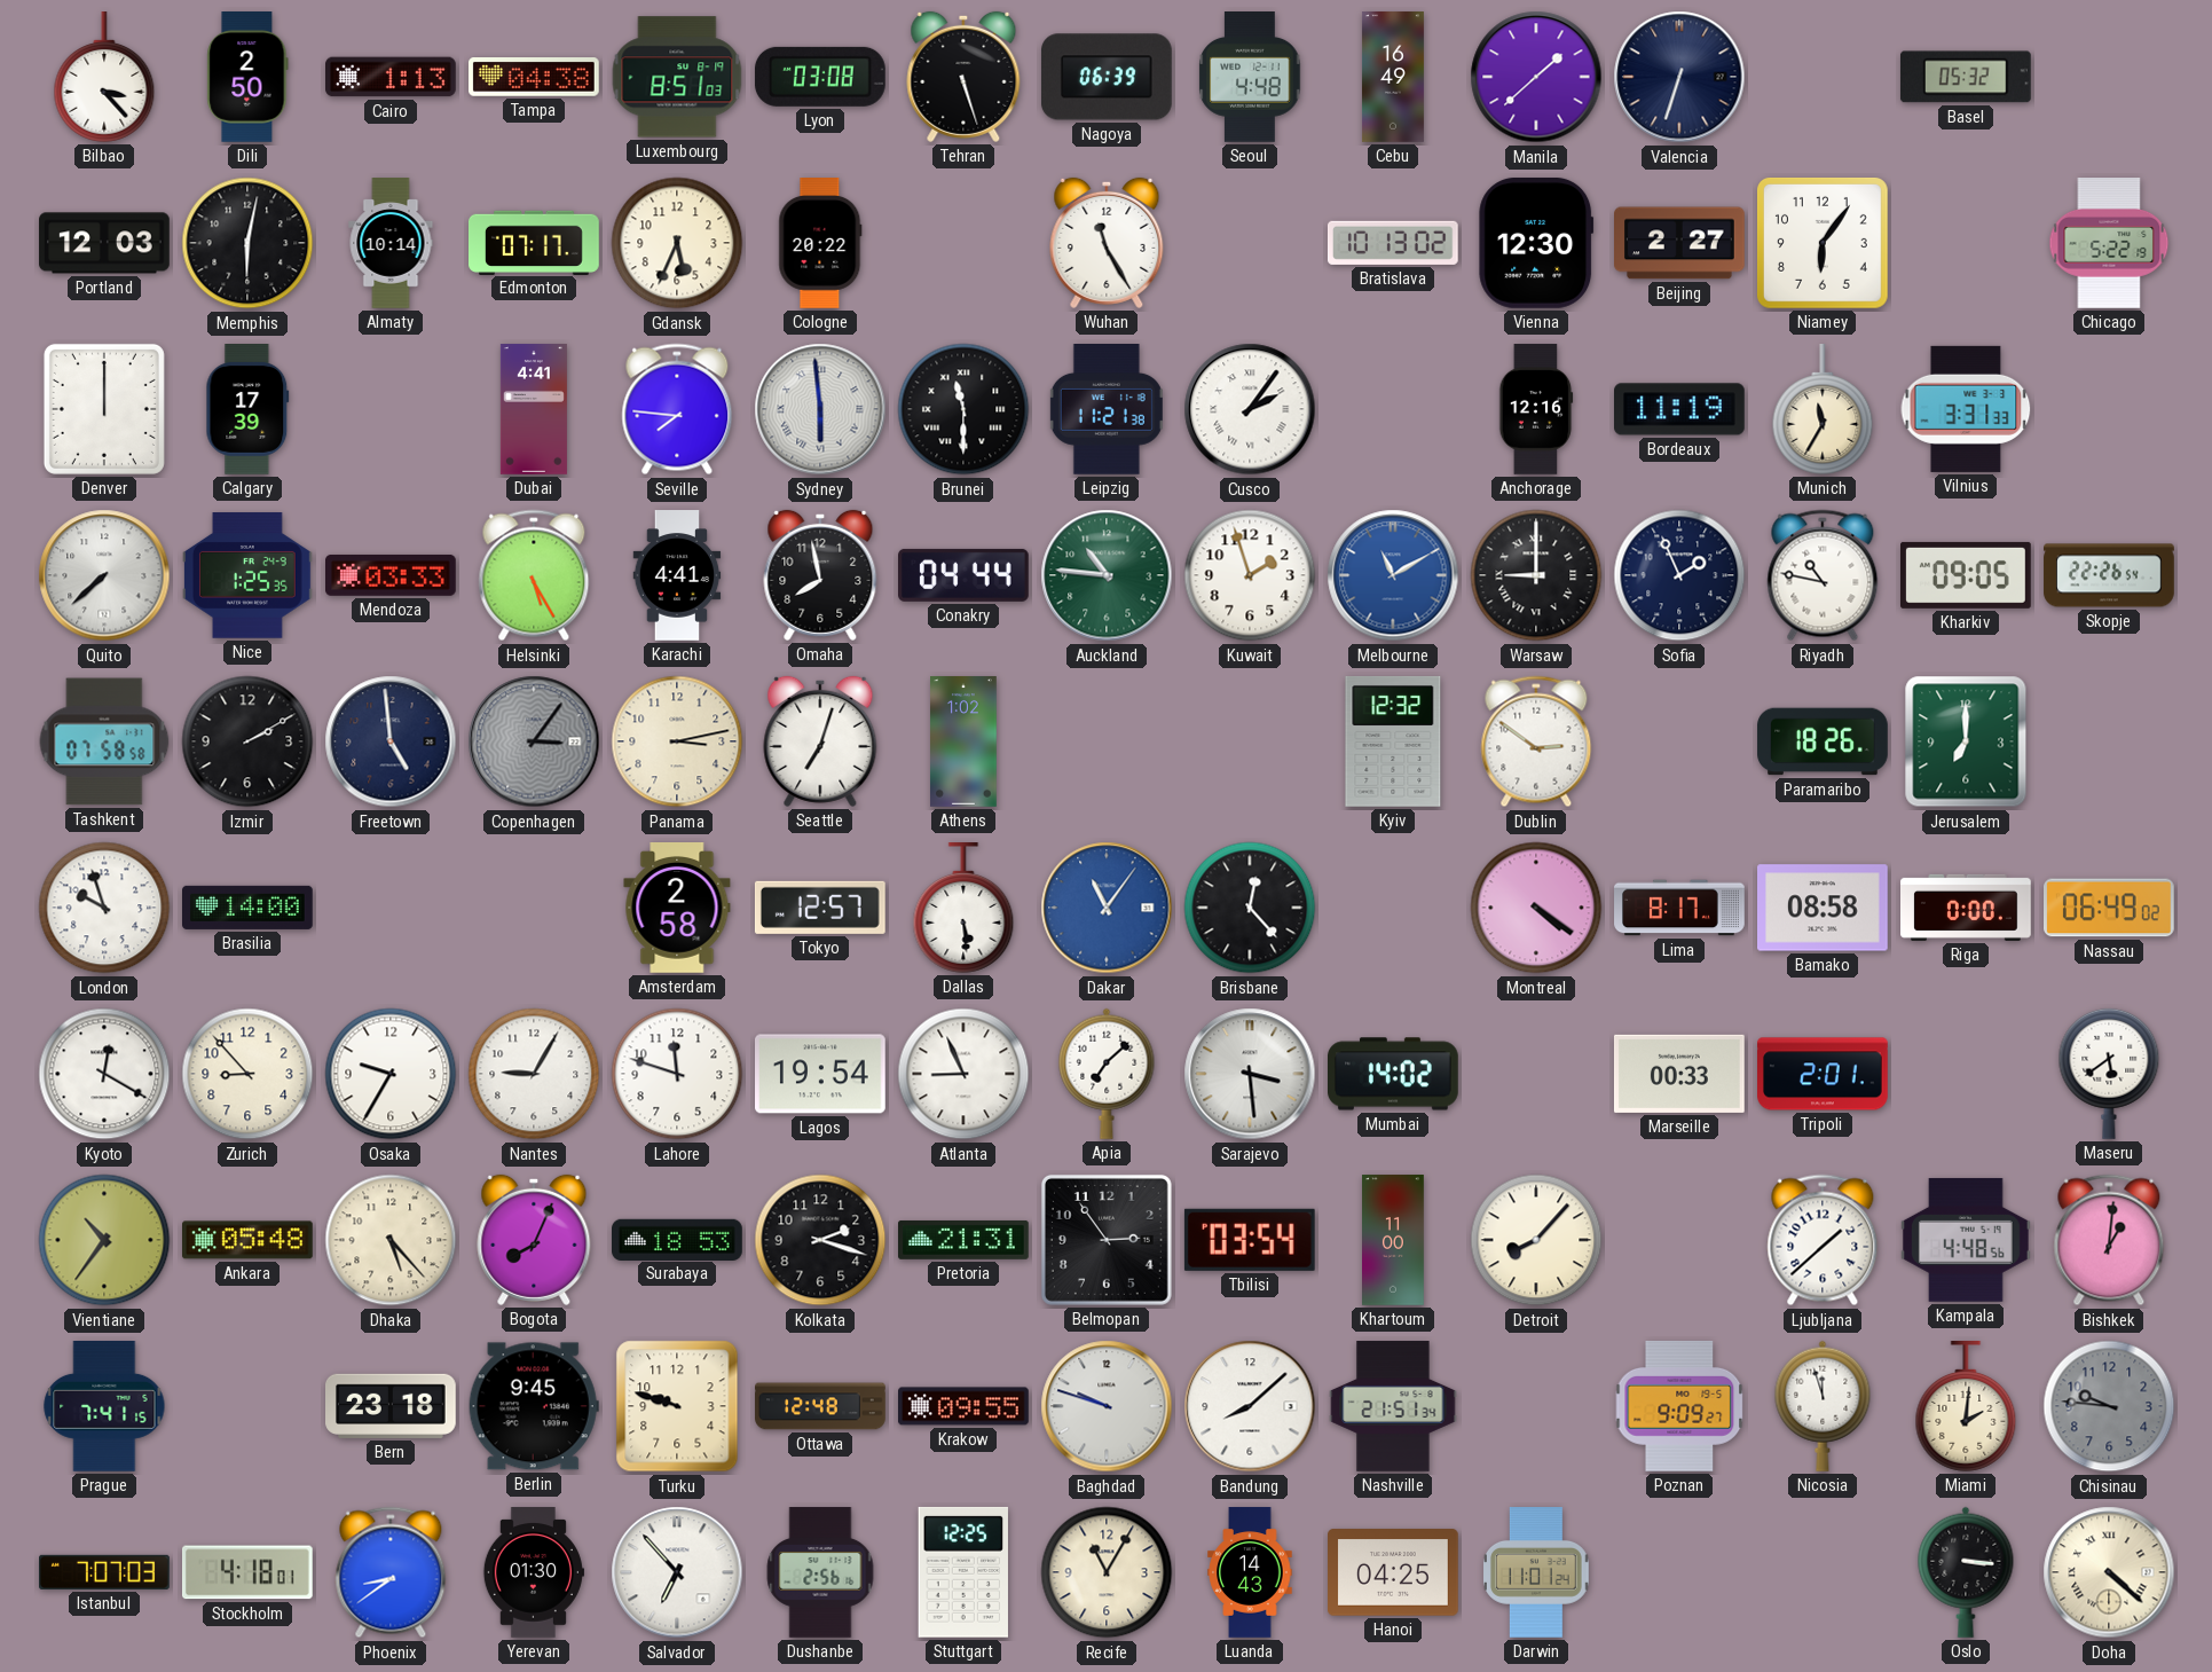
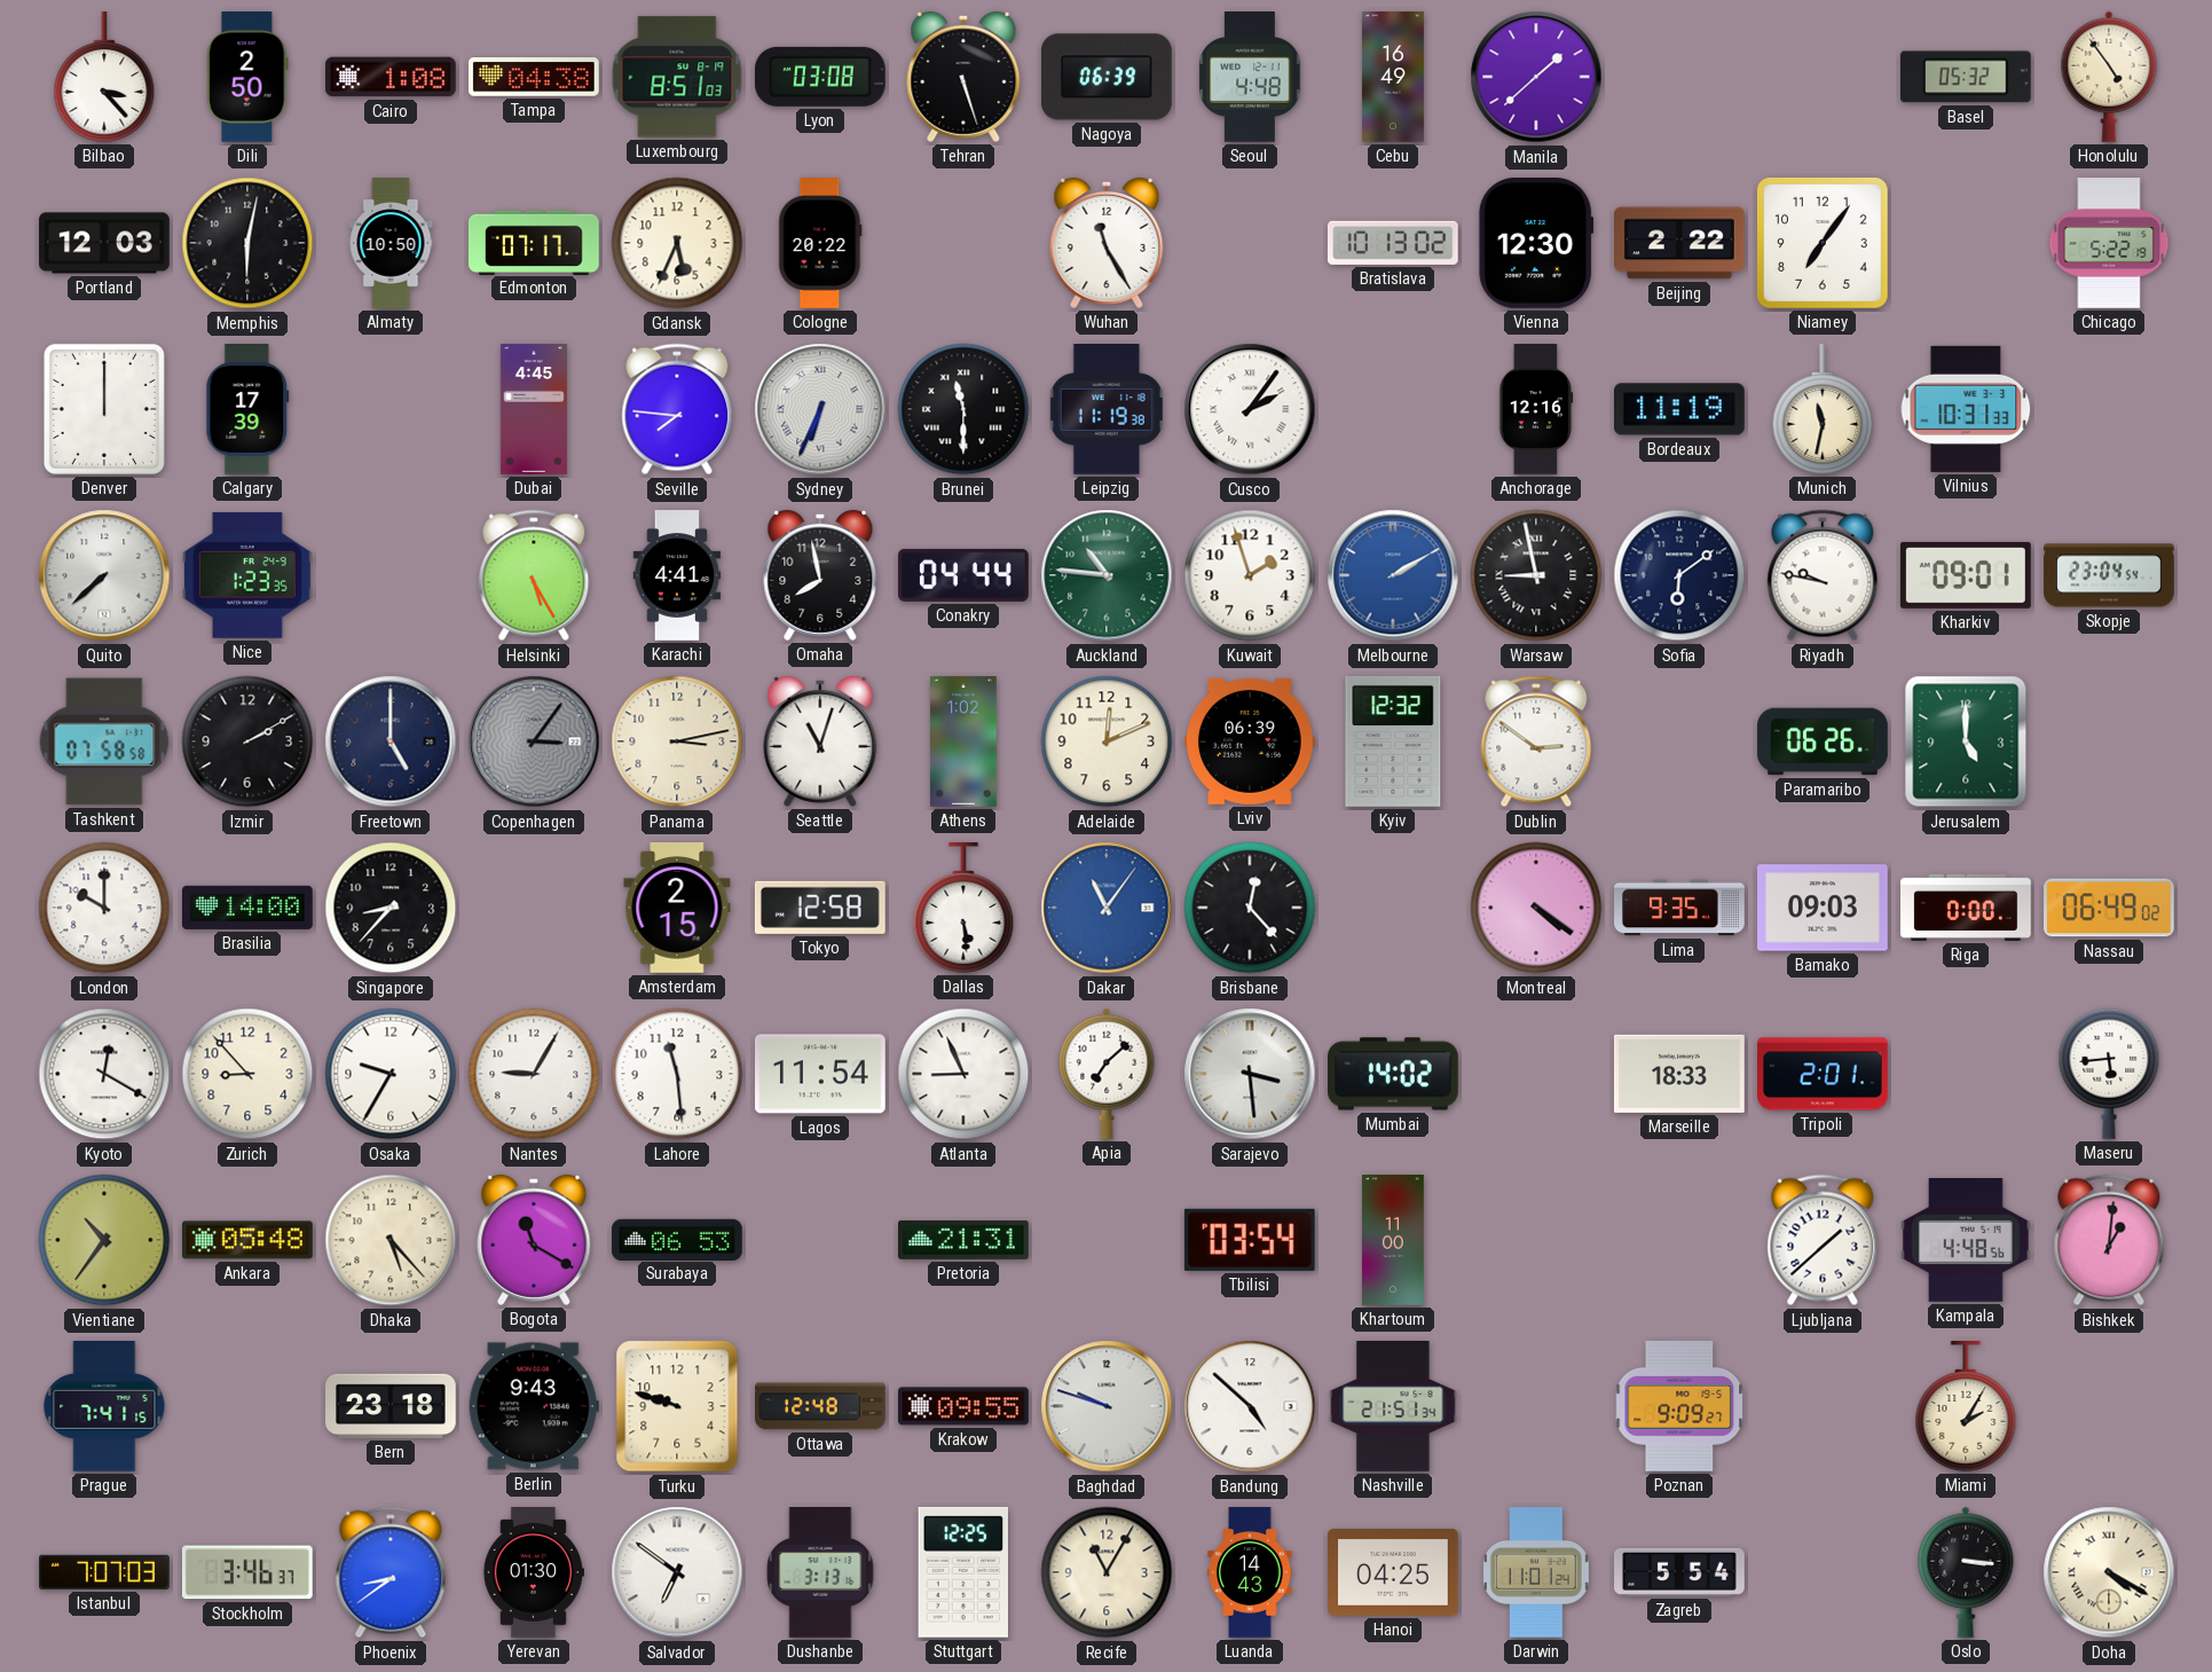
Cairo: 1:13 -> 1:08
Valencia: 6:33 -> none
Honolulu: none -> 4:54
Almaty: 10:14 -> 10:50
Beijing: 2:27 -> 2:22
Niamey: 6:06 -> 7:06
Dubai: 4:41 -> 4:45
Sydney: 5:59 -> 6:34
Leipzig: 11:21 -> 11:19
Munich: 11:35 -> 11:32
Vilnius: 3:31 -> 10:31
Nice: 1:25 -> 1:23
Mendoza: 03:33 -> none
Melbourne: 11:10 -> 2:10
Warsaw: 9:00 -> 8:58
Sofia: 1:56 -> 6:09
Riyadh: 10:47 -> 9:47
Kharkiv: 09:05 -> 09:01
Skopje: 22:26 -> 23:04
Freetown: 4:59 -> 5:00
Seattle: 7:03 -> 11:03
Adelaide: none -> 12:11
Lviv: none -> 06:39
Paramaribo: 18:26 -> 06:26
Jerusalem: 7:00 -> 5:00
London: 9:57 -> 10:00
Singapore: none -> 8:37
Amsterdam: 2:58 -> 2:15
Tokyo: 12:57 -> 12:58
Lima: 8:17 -> 9:35
Bamako: 08:58 -> 09:03
Lahore: 11:48 -> 11:29
Lagos: 19:54 -> 11:54
Marseille: 00:33 -> 18:33
Maseru: 5:39 -> 5:44
Bogota: 8:04 -> 11:20
Surabaya: 18:53 -> 06:53
Kolkata: 2:18 -> none
Belmopan: 2:54 -> none
Detroit: 8:07 -> none
Berlin: 9:45 -> 9:43
Bandung: 8:08 -> 4:52
Nicosia: 11:57 -> none
Miami: 2:01 -> 2:05
Chisinau: 9:46 -> none
Stockholm: 4:18 -> 3:46
Salvador: 6:53 -> 6:51
Dushanbe: 2:56 -> 3:13
Zagreb: none -> 5:54
Doha: 4:22 -> 4:20
